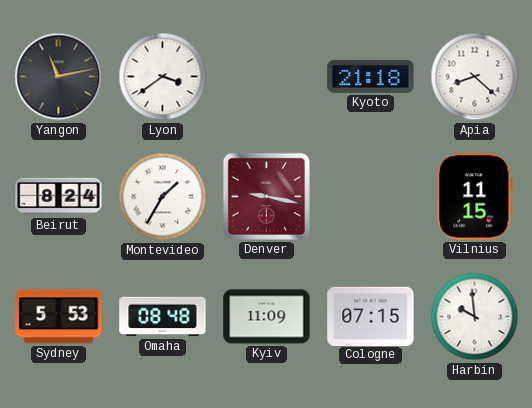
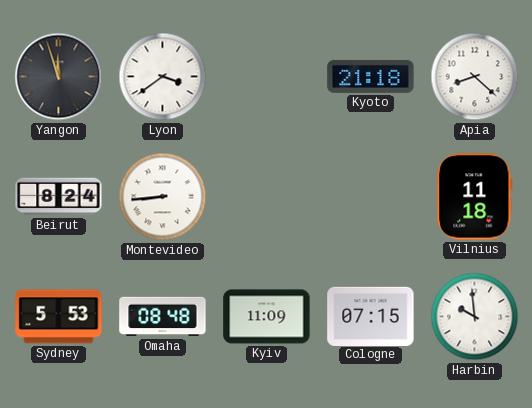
Yangon: 11:13 -> 11:57
Montevideo: 1:35 -> 8:44
Denver: 9:17 -> none
Vilnius: 11:15 -> 11:18
